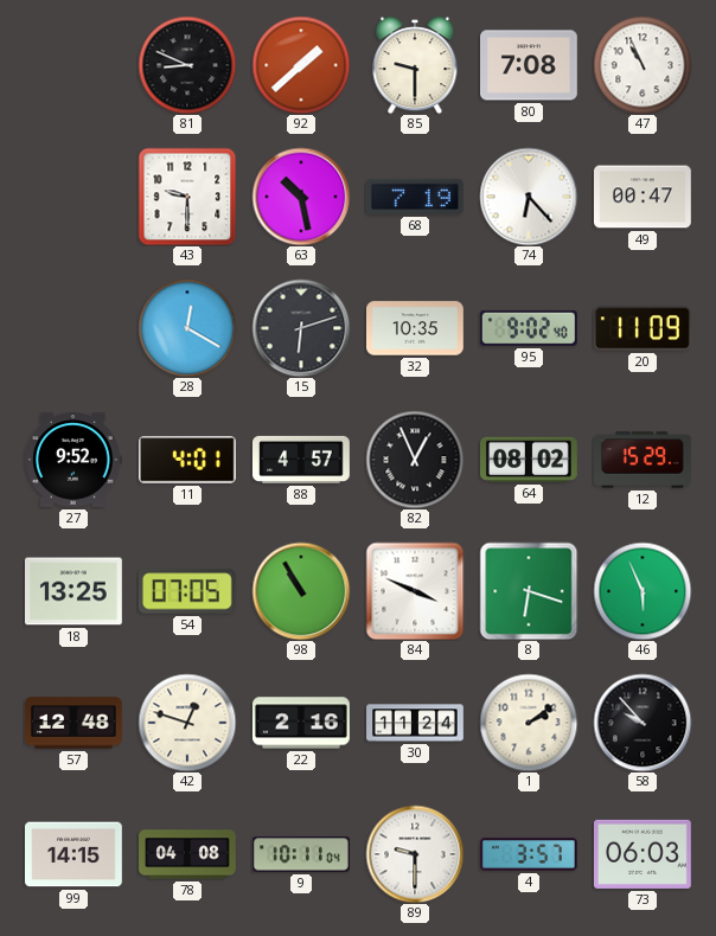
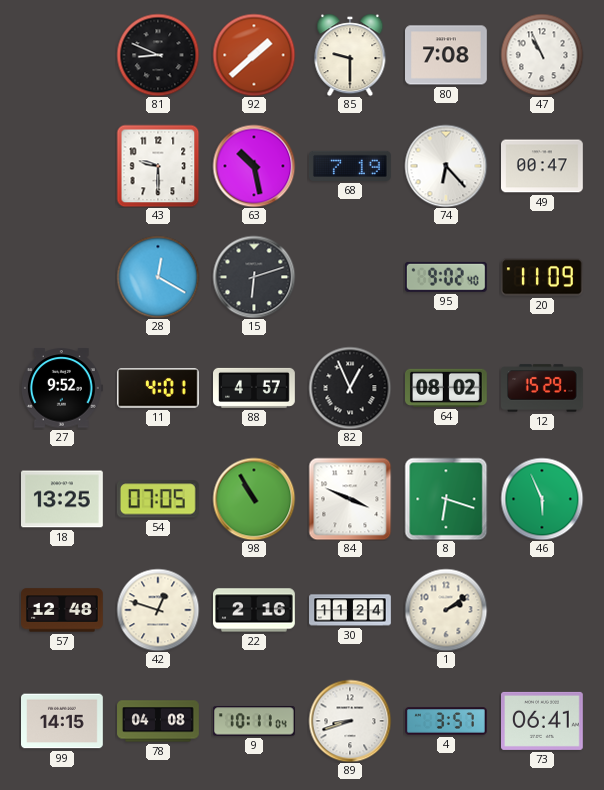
32: 10:35 -> none
58: 9:53 -> none
89: 9:30 -> 8:42
73: 06:03 -> 06:41
